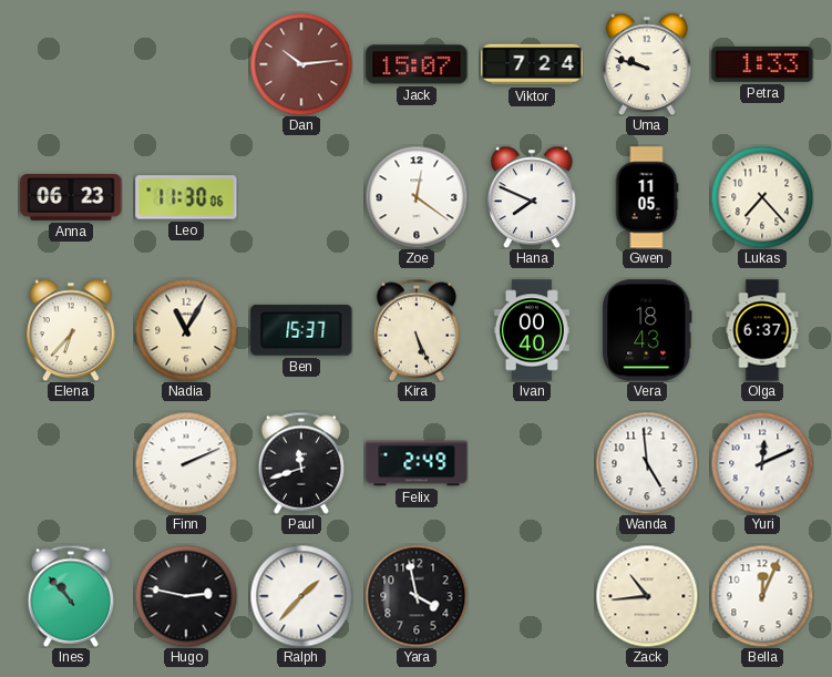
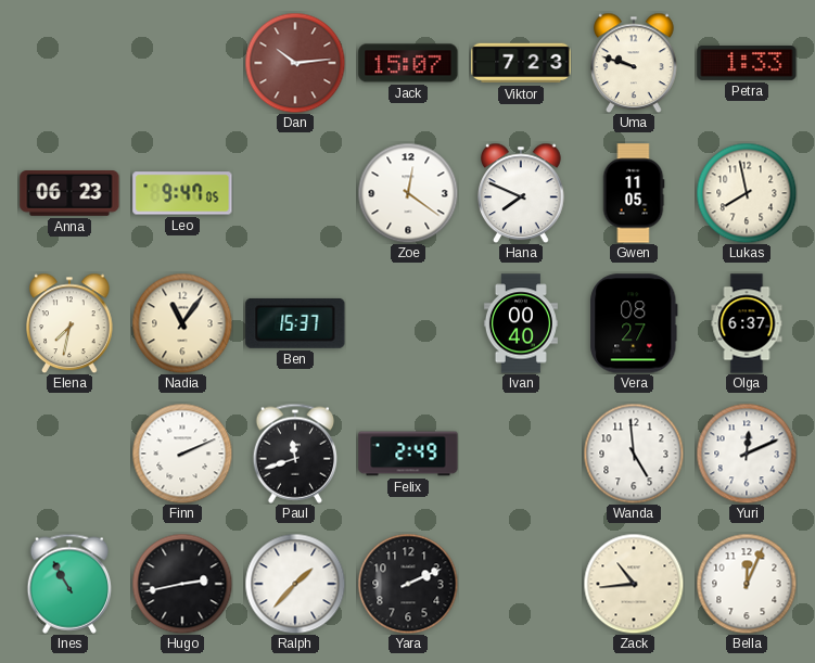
Viktor: 7:24 -> 7:23
Leo: 11:30 -> 9:47
Lukas: 7:23 -> 7:58
Elena: 6:37 -> 7:32
Nadia: 11:05 -> 11:06
Kira: 5:26 -> none
Vera: 18:43 -> 08:27
Ines: 10:53 -> 10:55
Hugo: 2:47 -> 2:43
Yara: 3:58 -> 2:11
